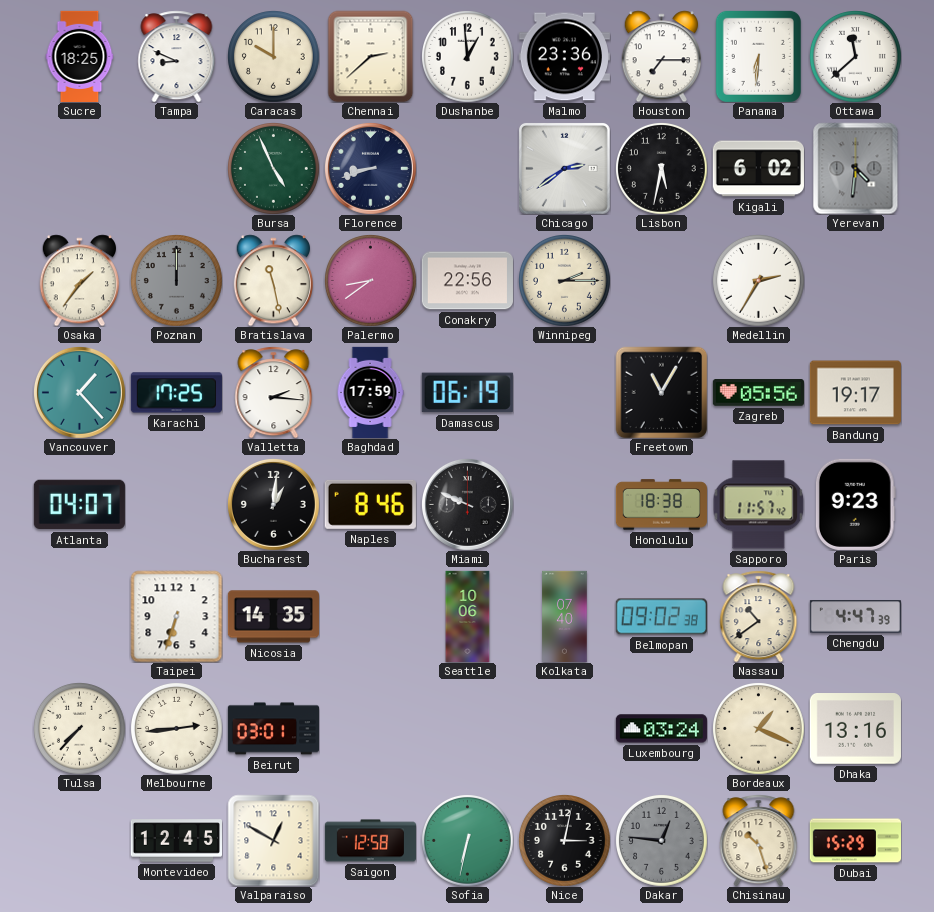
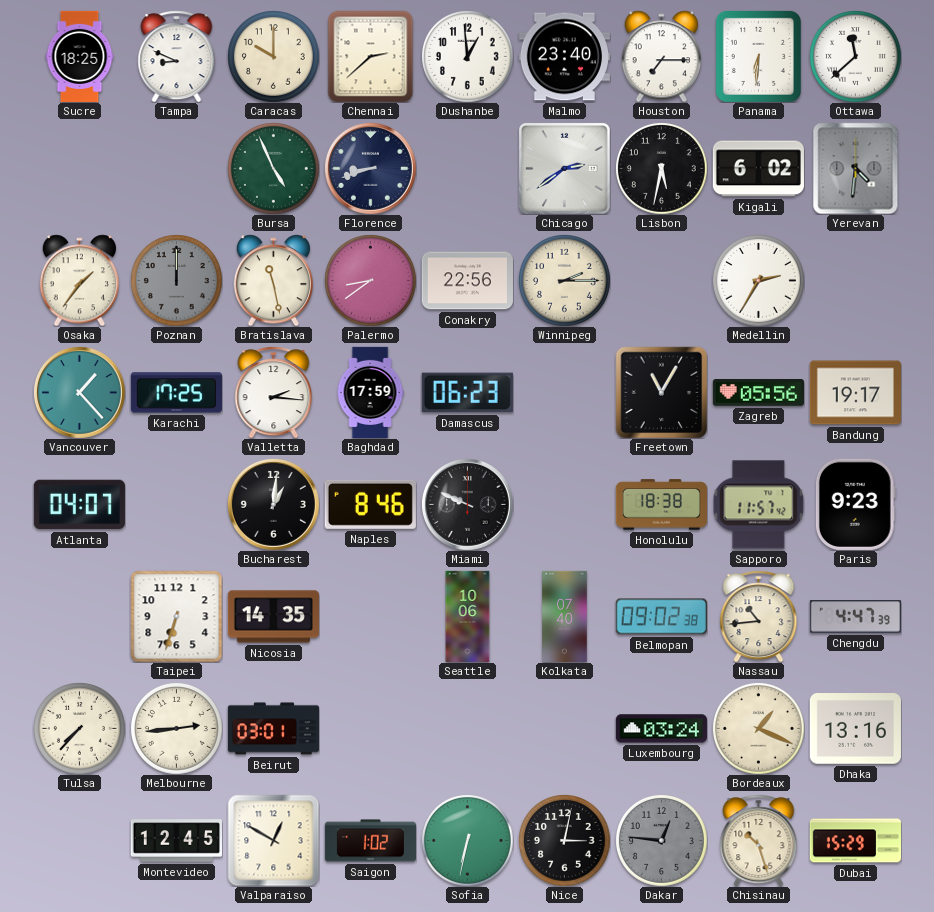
Malmo: 23:36 -> 23:40
Damascus: 06:19 -> 06:23
Nassau: 10:39 -> 10:44
Saigon: 12:58 -> 1:02
